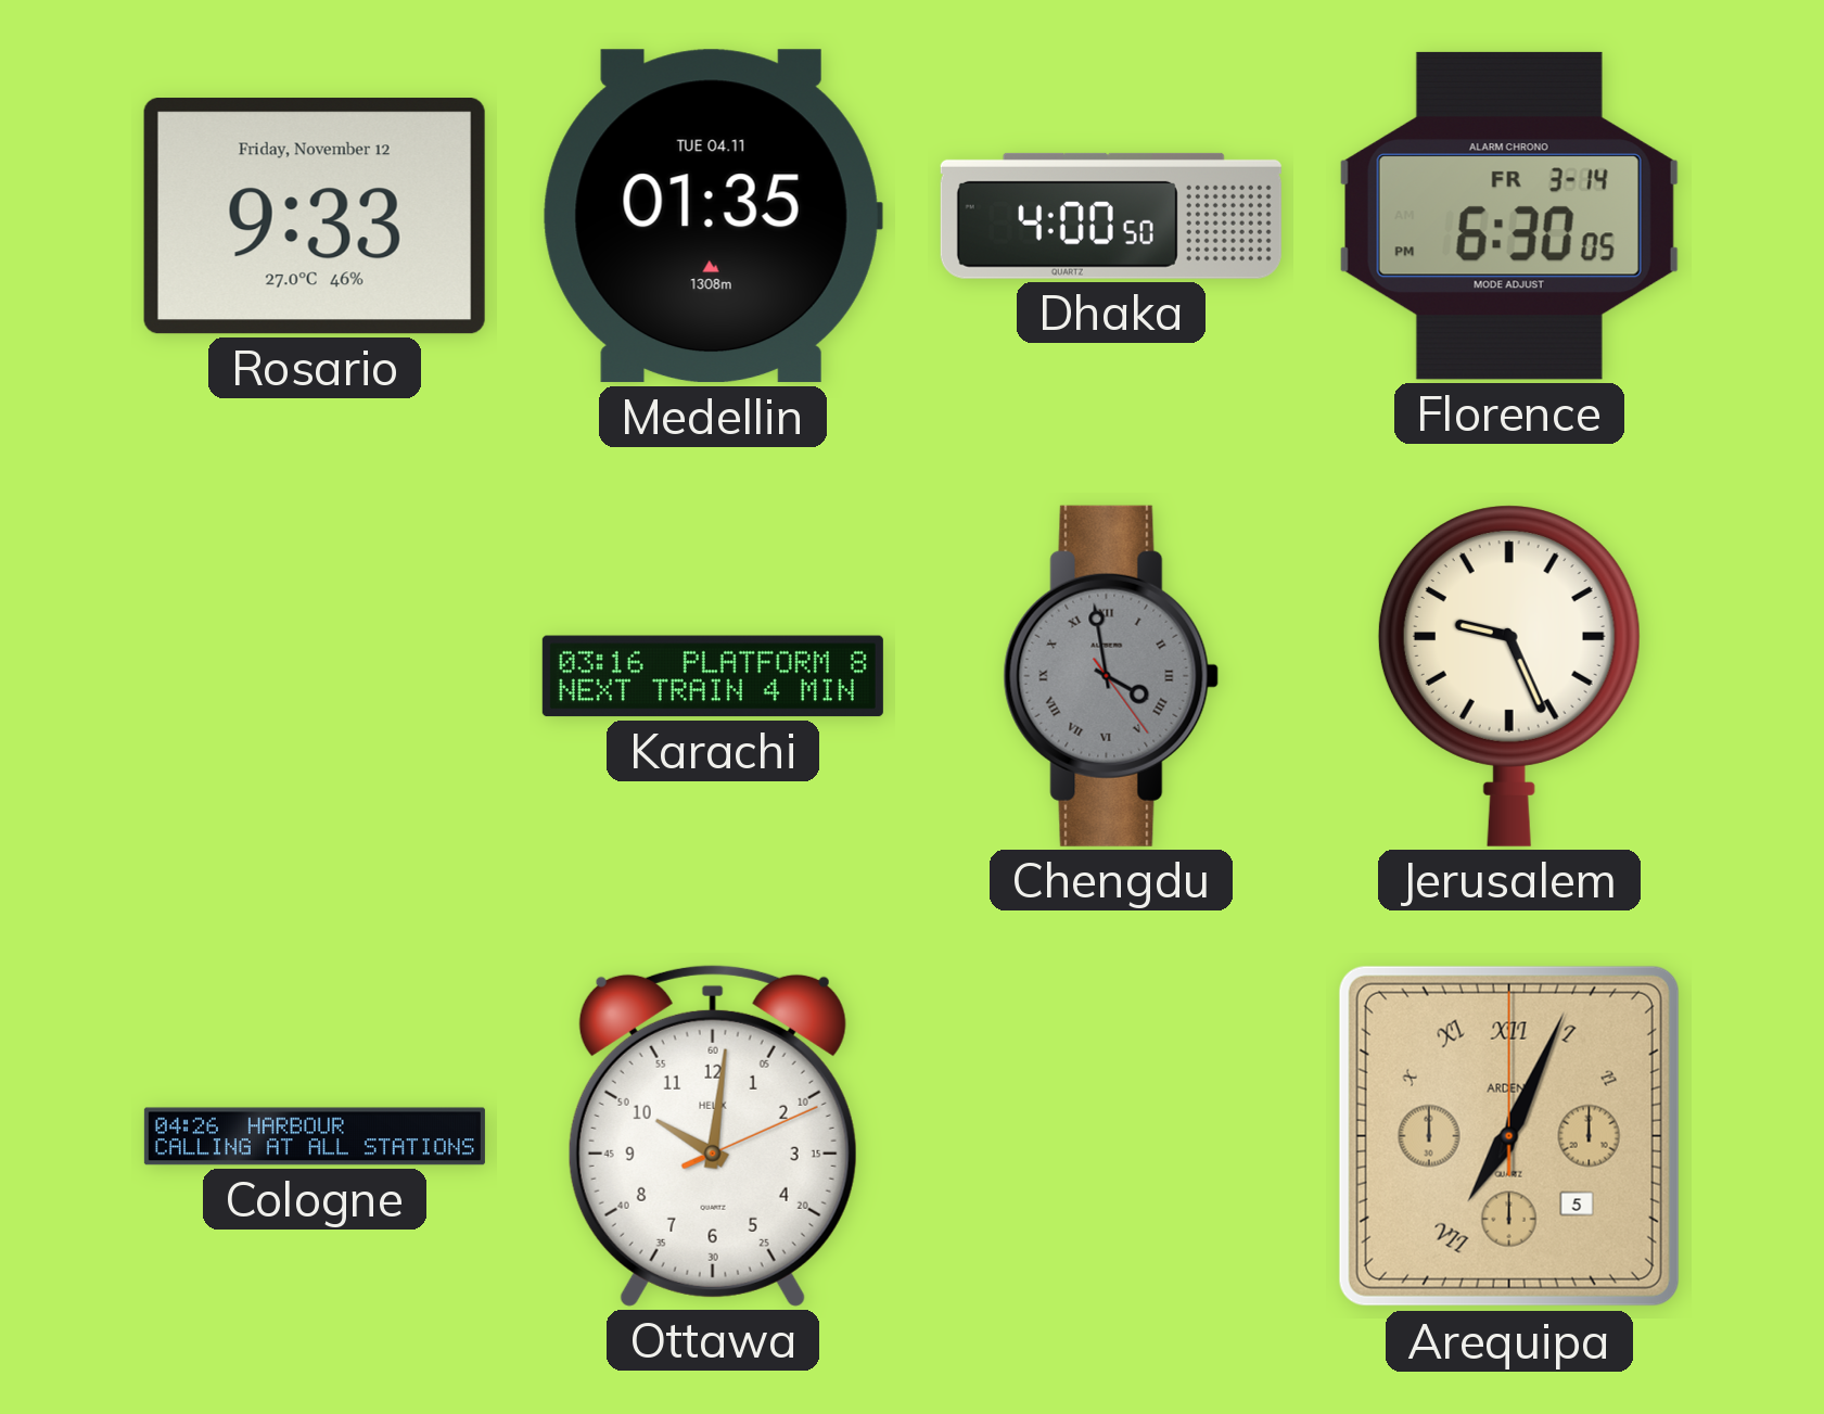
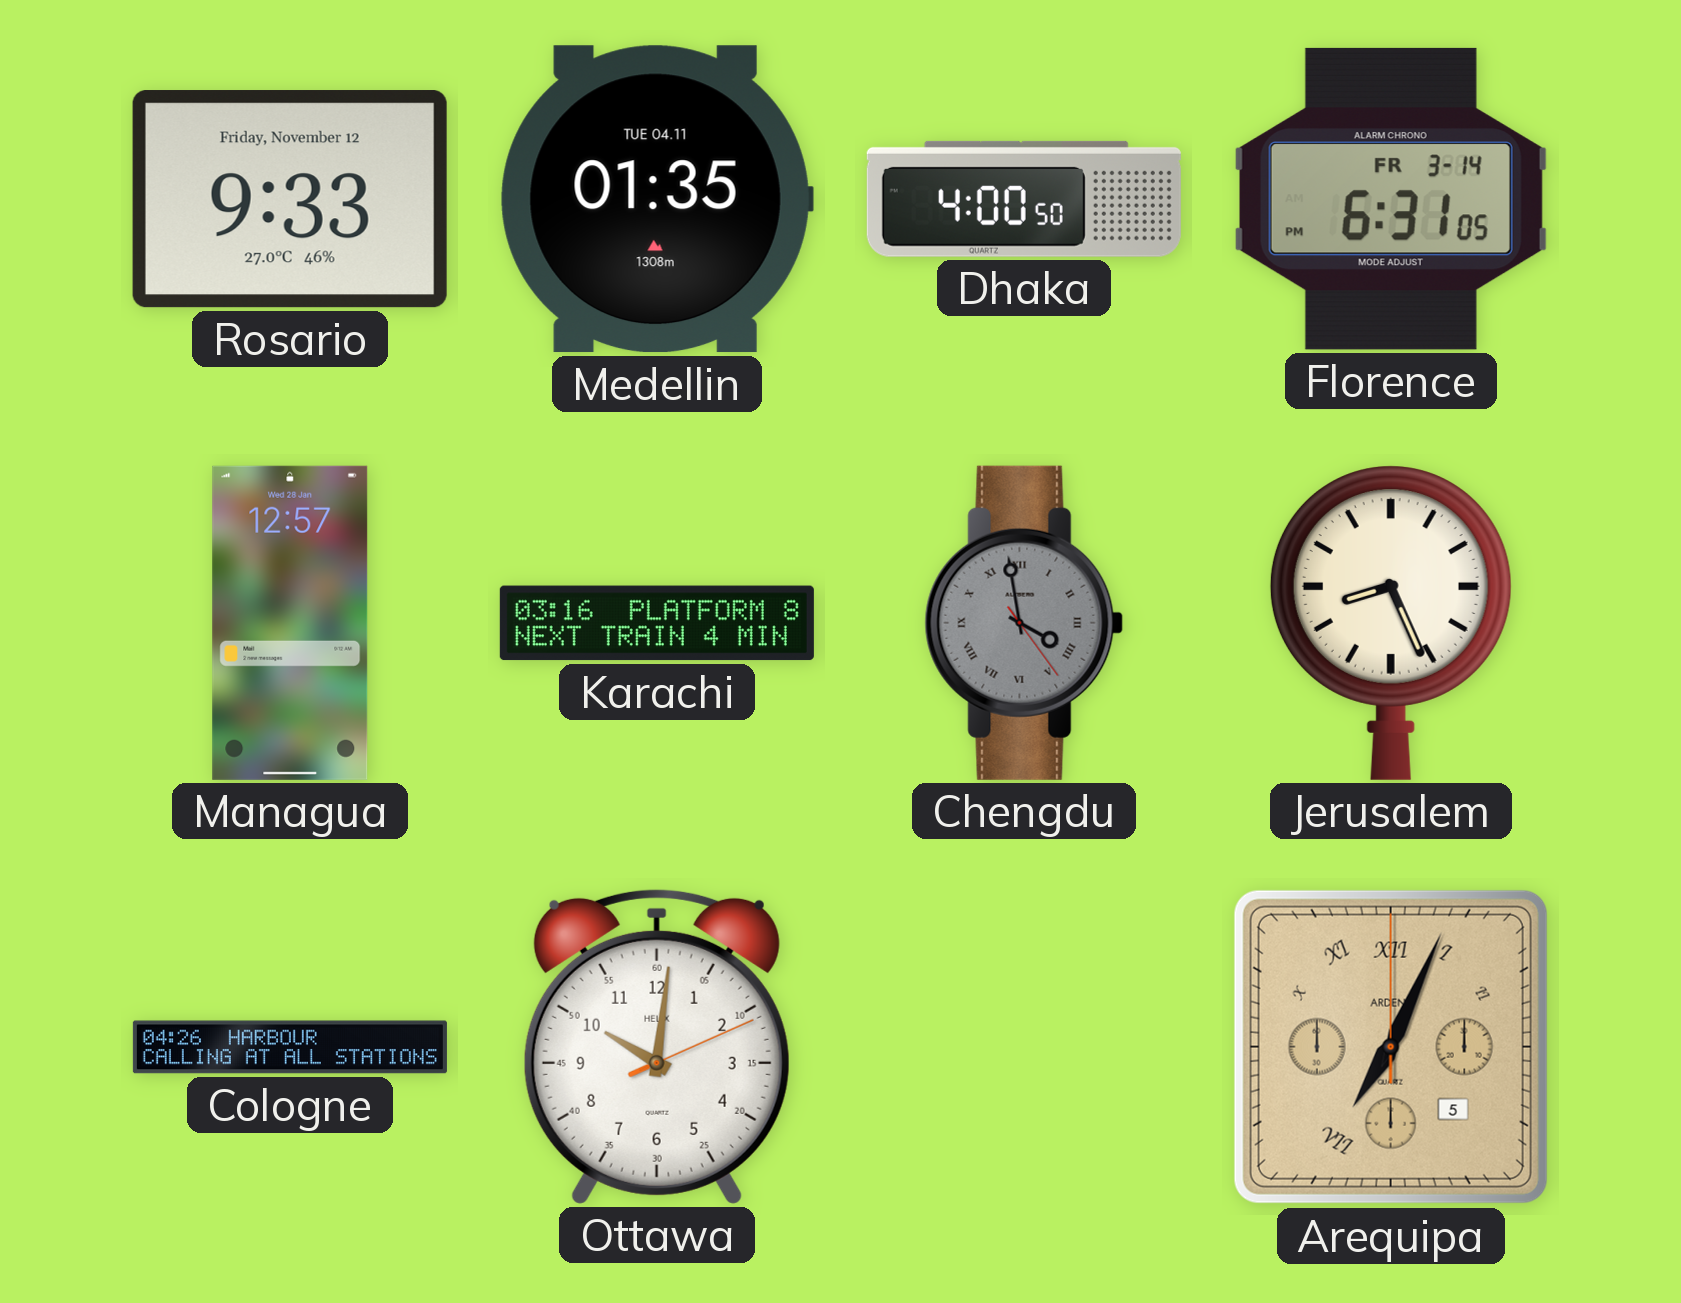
Florence: 6:30 -> 6:31
Managua: none -> 12:57
Jerusalem: 9:26 -> 8:26
